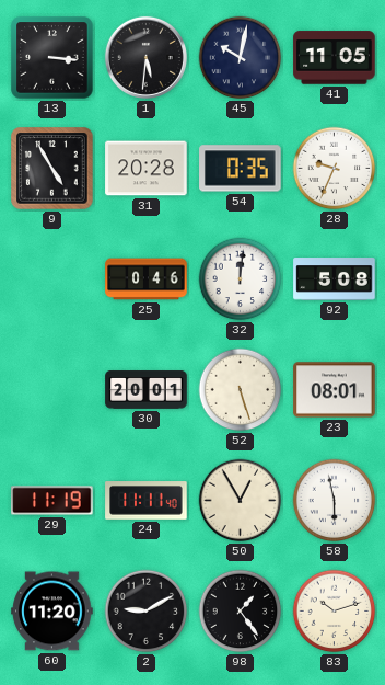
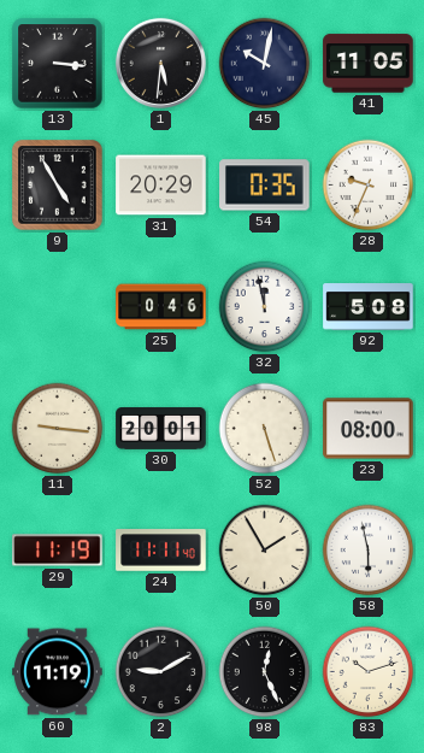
31: 20:28 -> 20:29
32: 12:01 -> 11:58
11: none -> 9:16
23: 08:01 -> 08:00
50: 12:55 -> 1:55
60: 11:20 -> 11:19
98: 1:24 -> 12:26
